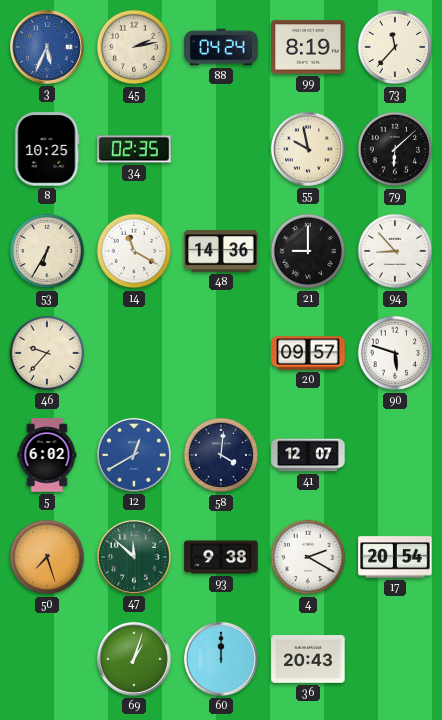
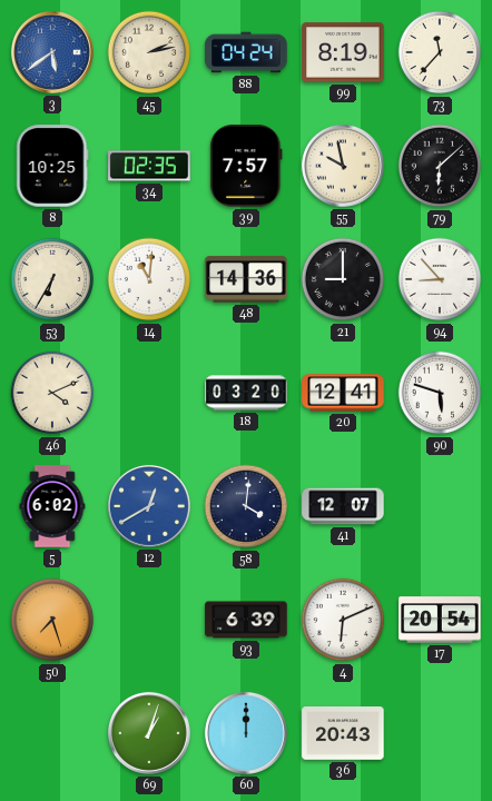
3: 5:34 -> 5:39
39: none -> 7:57
14: 11:20 -> 11:01
46: 9:37 -> 4:11
18: none -> 03:20
20: 09:57 -> 12:41
47: 11:52 -> none
93: 9:38 -> 6:39
4: 2:20 -> 6:11
